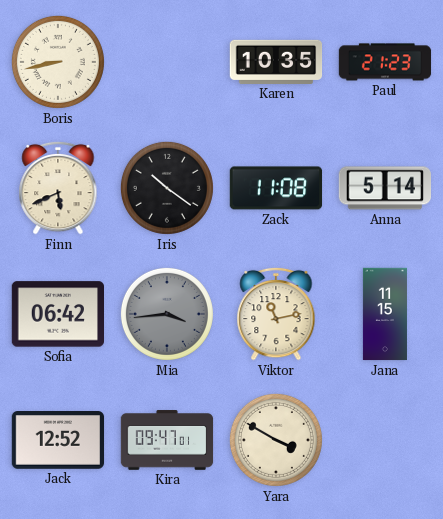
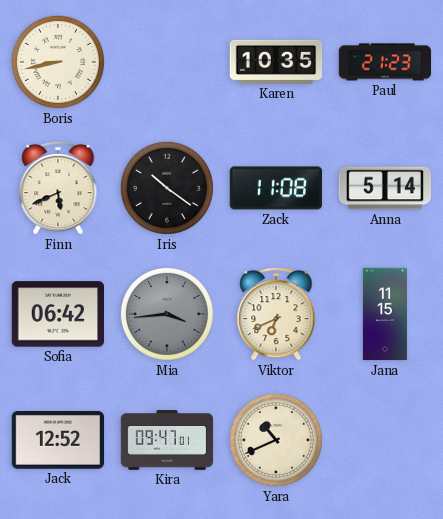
Viktor: 11:13 -> 6:41
Yara: 3:50 -> 10:41
